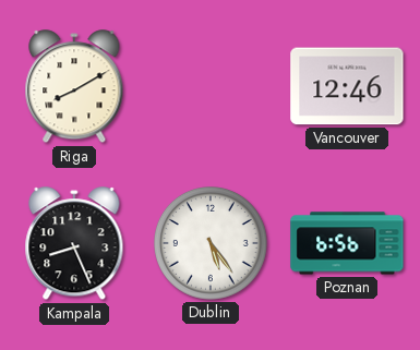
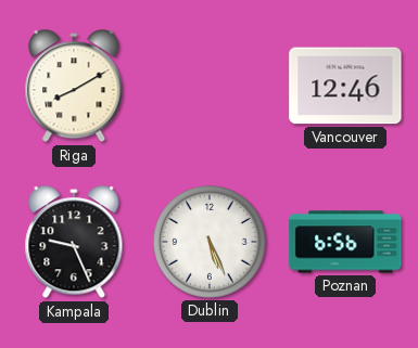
Kampala: 8:26 -> 9:26
Dublin: 5:24 -> 5:26
